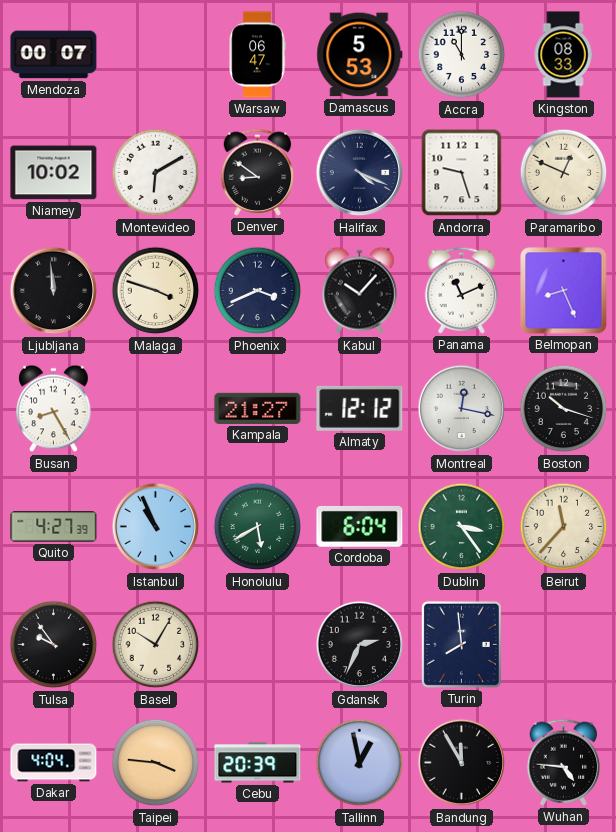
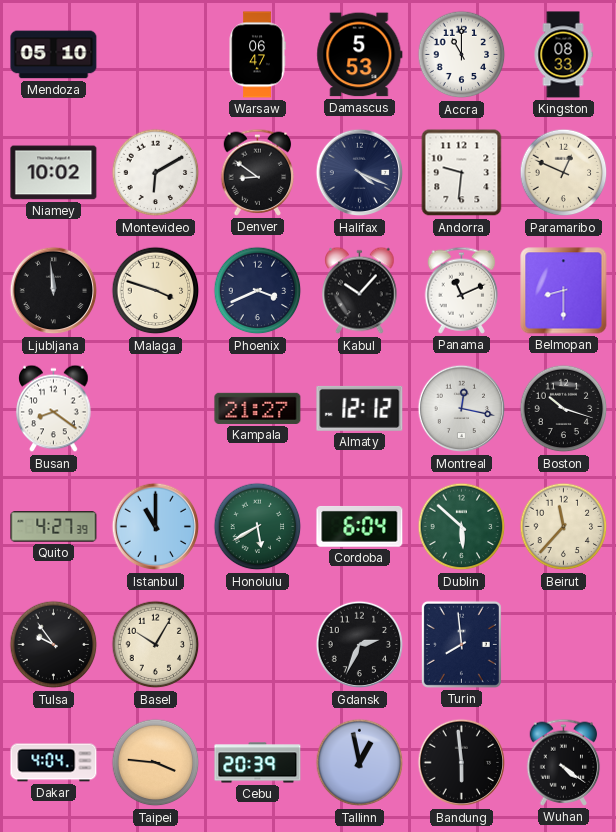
Mendoza: 00:07 -> 05:10
Andorra: 9:27 -> 9:31
Belmopan: 8:26 -> 8:30
Busan: 8:25 -> 8:21
Istanbul: 10:56 -> 11:00
Dublin: 3:24 -> 5:52
Bandung: 11:55 -> 5:59
Wuhan: 4:46 -> 4:21
